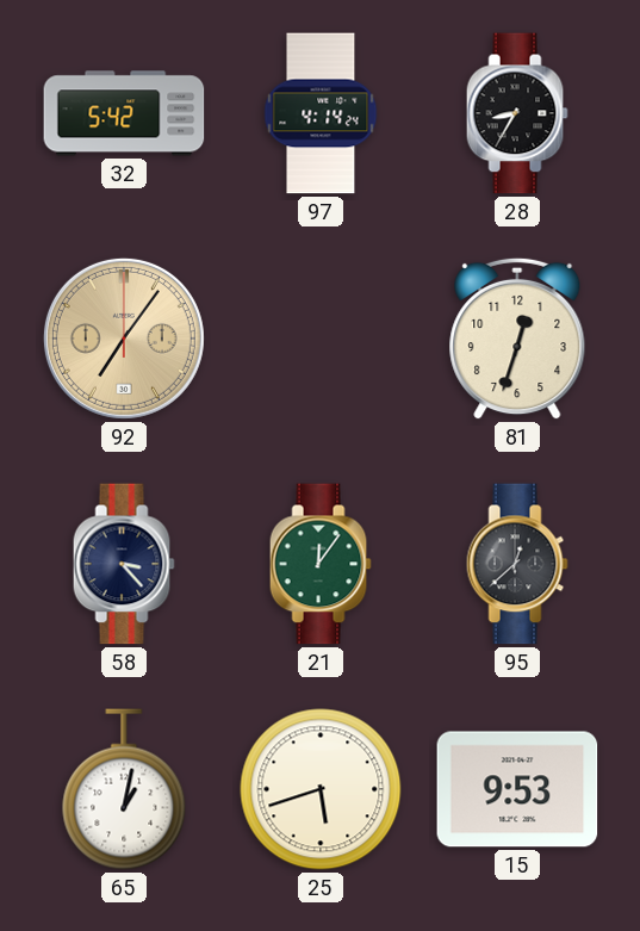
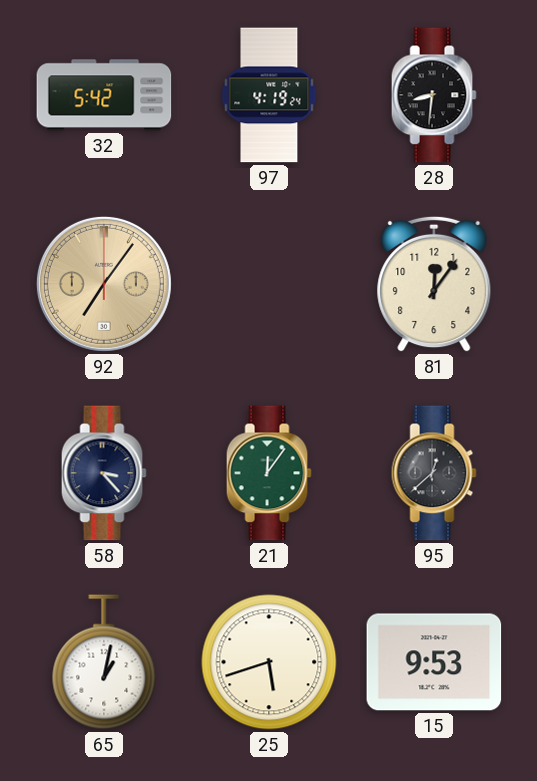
97: 4:14 -> 4:19
28: 8:35 -> 8:31
81: 12:33 -> 12:06
